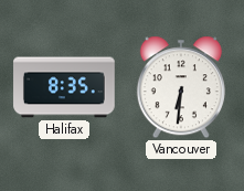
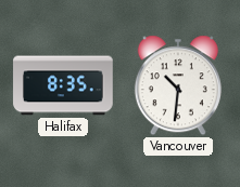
Vancouver: 6:31 -> 10:31
